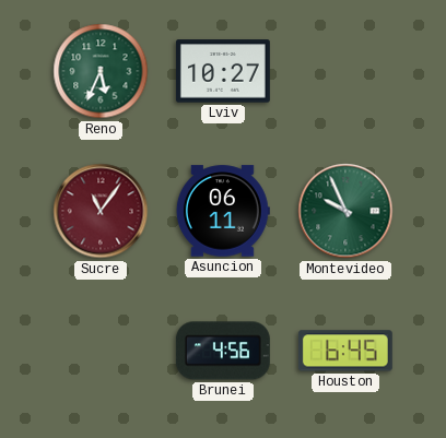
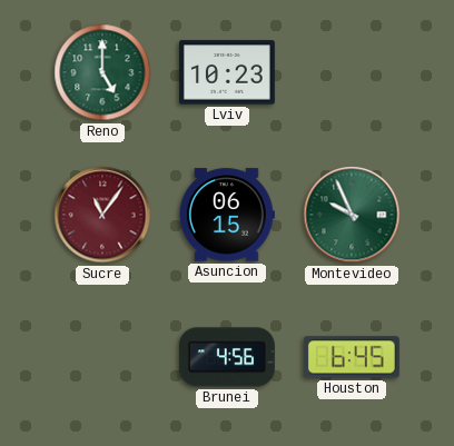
Reno: 5:34 -> 5:00
Lviv: 10:27 -> 10:23
Asuncion: 06:11 -> 06:15
